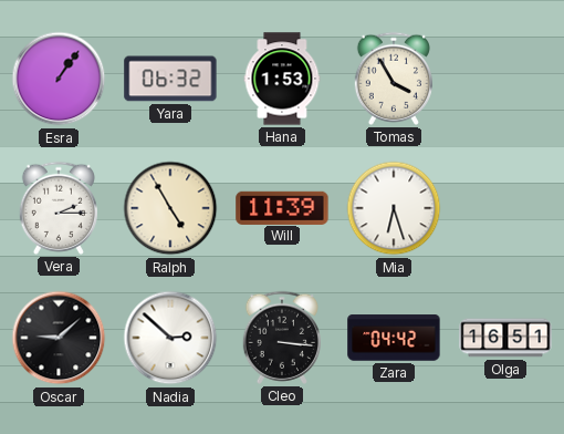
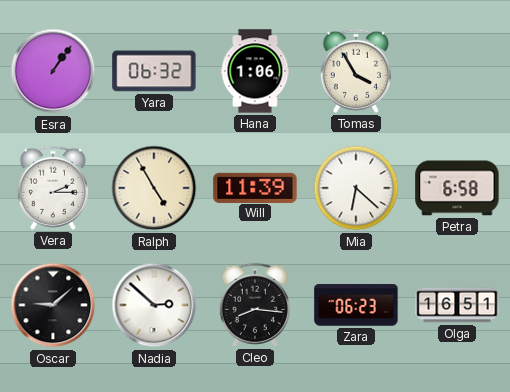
Hana: 1:53 -> 1:06
Mia: 6:27 -> 6:22
Petra: none -> 6:58
Cleo: 3:16 -> 8:16
Zara: 04:42 -> 06:23
